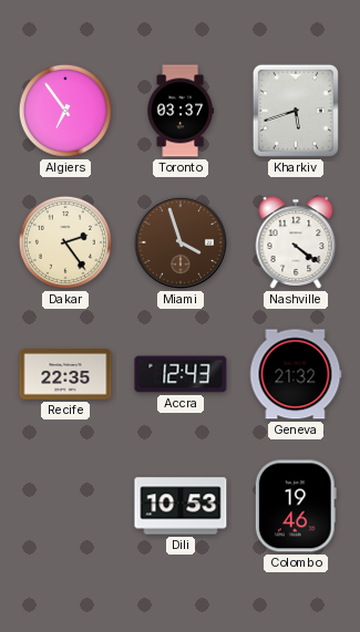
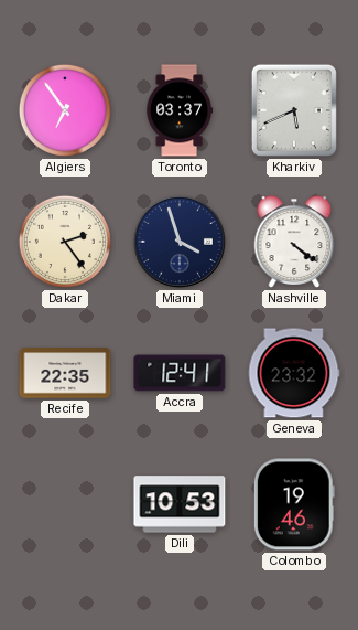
Kharkiv: 5:42 -> 5:41
Miami dial: brown -> navy
Accra: 12:43 -> 12:41
Geneva: 21:32 -> 23:32
